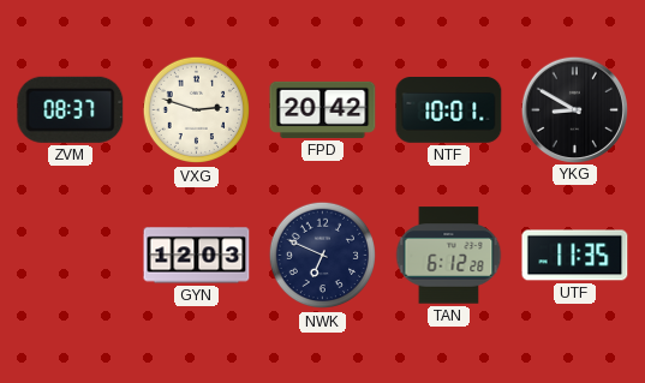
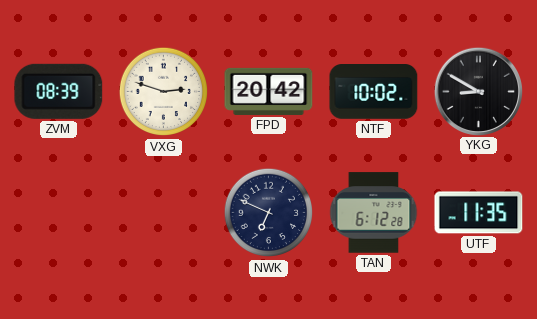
ZVM: 08:37 -> 08:39
NTF: 10:01 -> 10:02
GYN: 12:03 -> none
